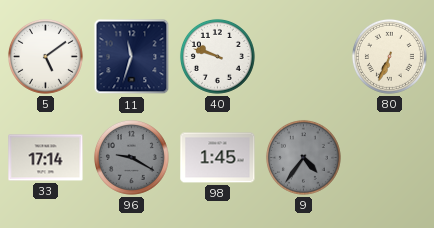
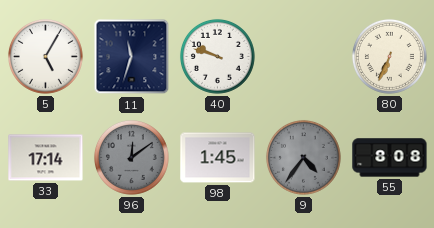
5: 5:09 -> 5:05
96: 9:20 -> 12:09
55: none -> 8:08
